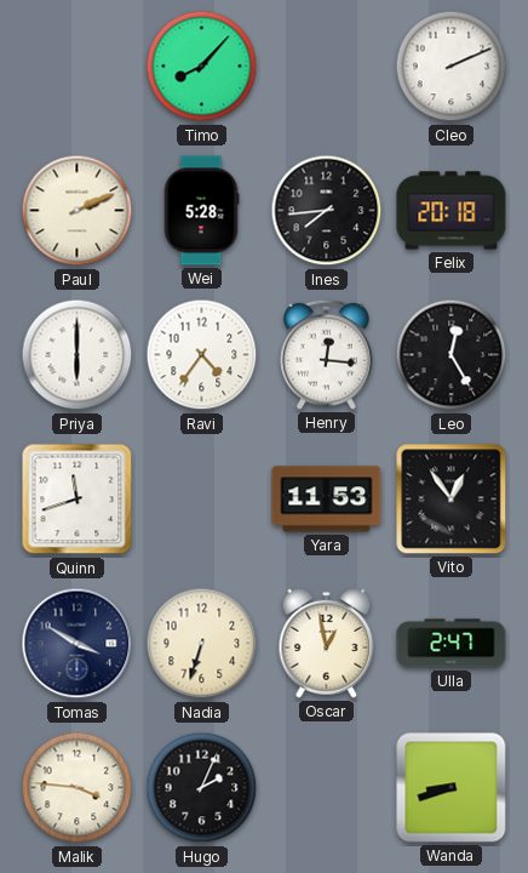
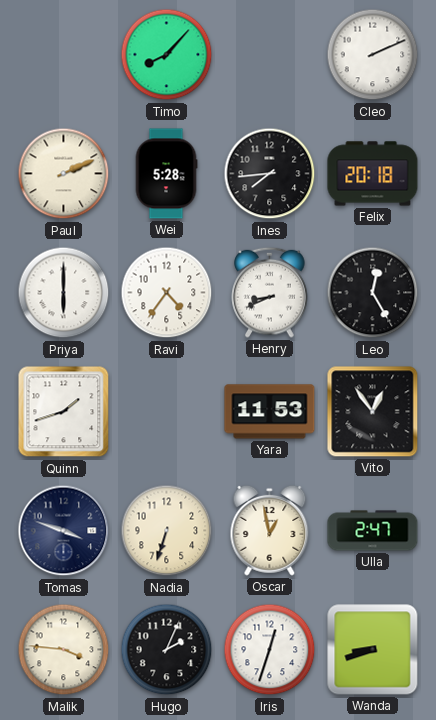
Henry: 12:16 -> 8:41
Quinn: 11:42 -> 1:42
Tomas: 3:50 -> 3:48
Iris: none -> 12:33
